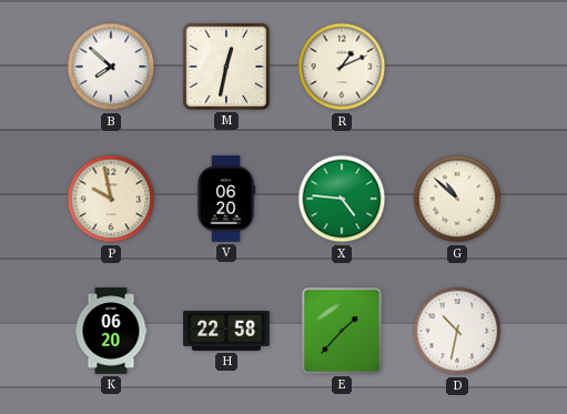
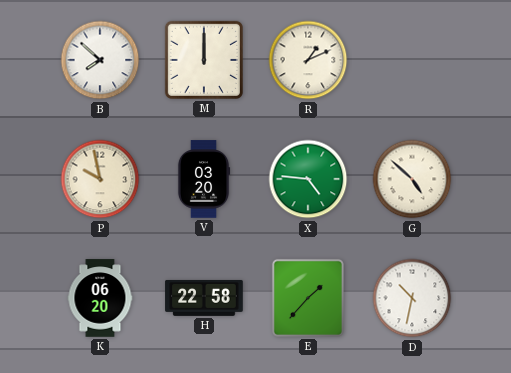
M: 12:32 -> 12:00
V: 06:20 -> 03:20
G: 10:52 -> 4:52
